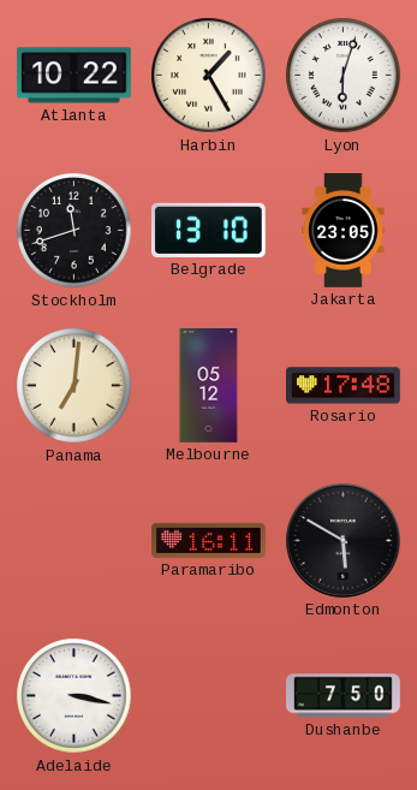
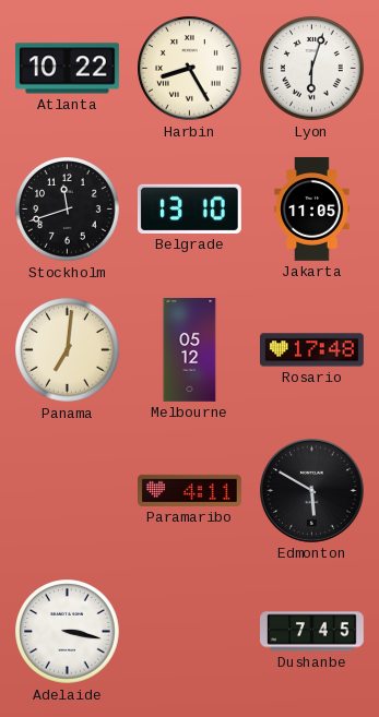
Harbin: 1:25 -> 8:25
Jakarta: 23:05 -> 11:05
Paramaribo: 16:11 -> 4:11
Dushanbe: 7:50 -> 7:45
